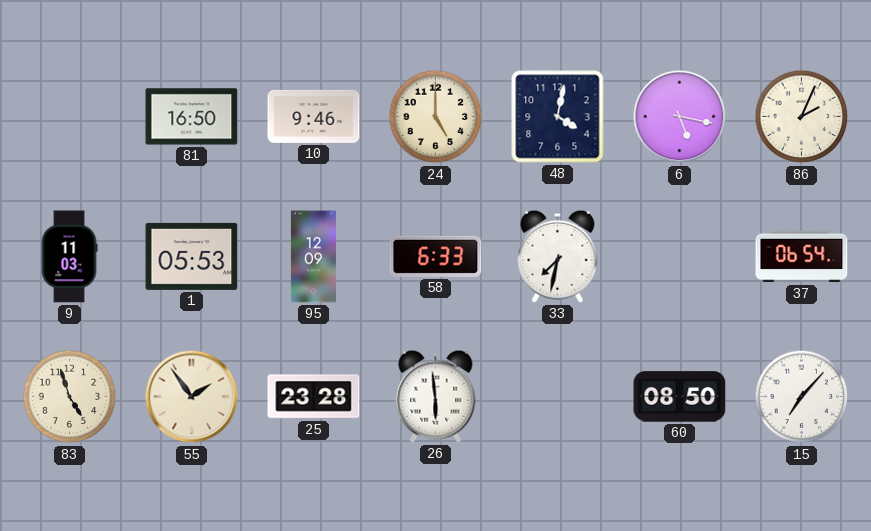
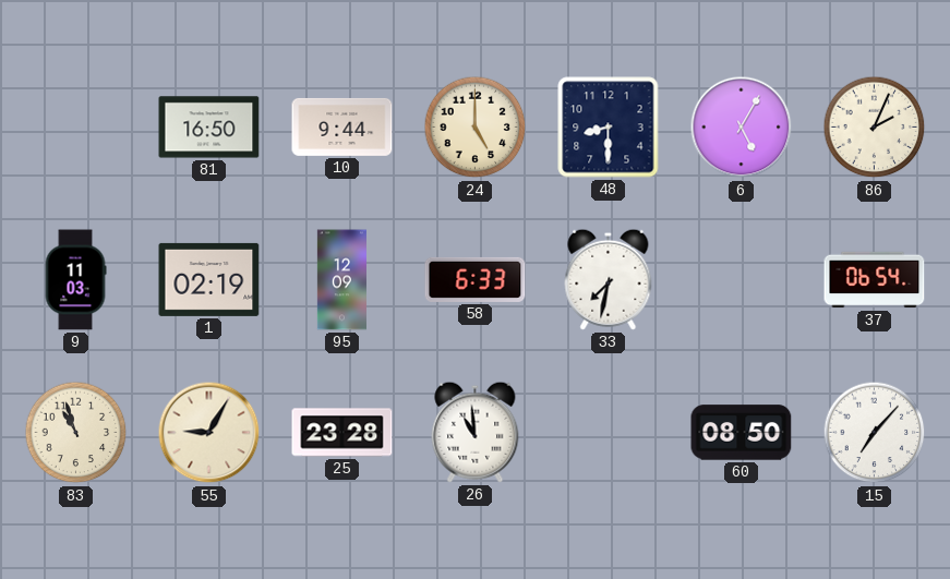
10: 9:46 -> 9:44
48: 4:02 -> 8:30
6: 5:17 -> 5:05
1: 05:53 -> 02:19
83: 4:57 -> 10:57
55: 1:54 -> 9:05
26: 5:59 -> 10:59
